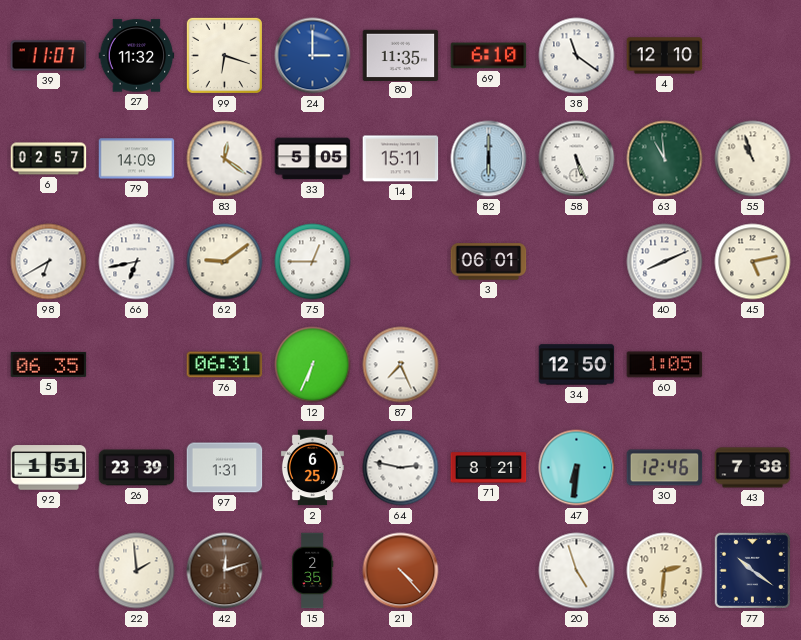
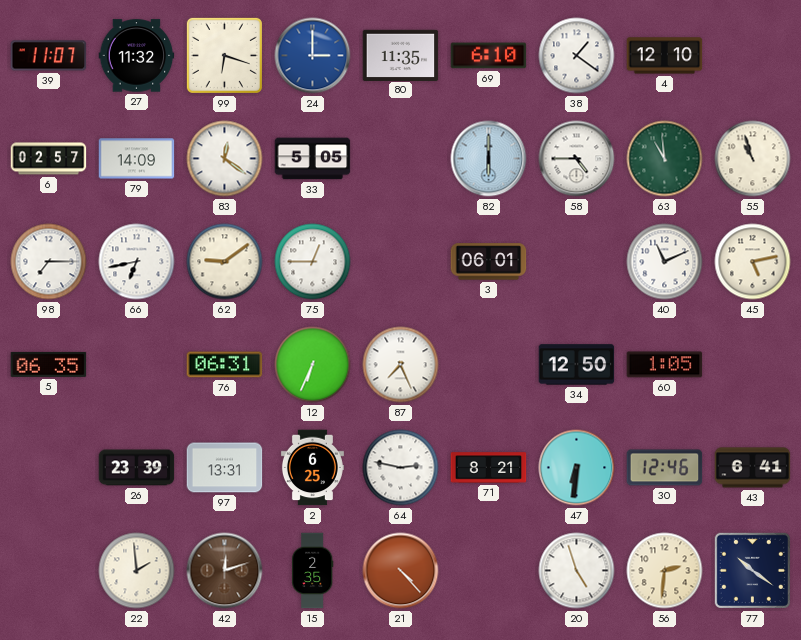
38: 11:21 -> 1:21
14: 15:11 -> none
58: 5:26 -> 4:45
98: 6:40 -> 7:15
40: 8:11 -> 11:11
92: 1:51 -> none
97: 1:31 -> 13:31
43: 7:38 -> 6:41
